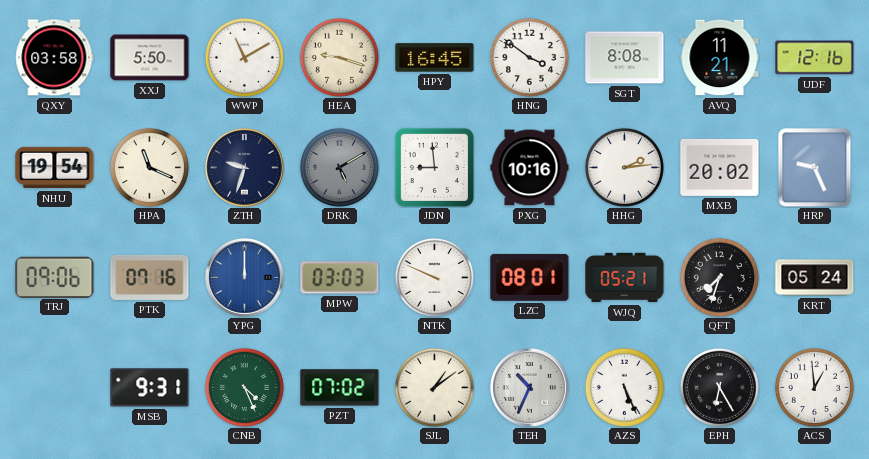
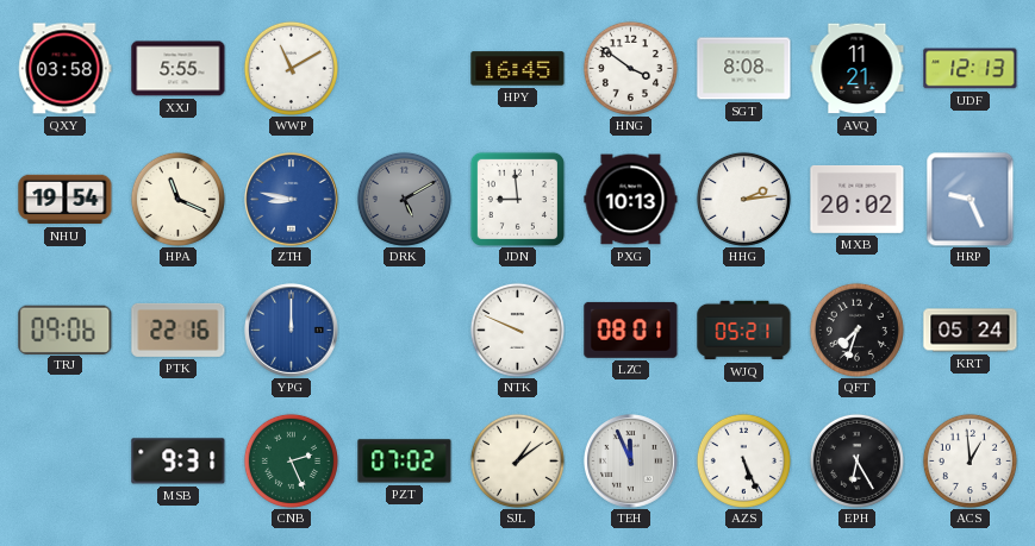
XXJ: 5:50 -> 5:55
HEA: 9:18 -> none
UDF: 12:16 -> 12:13
ZTH: 9:33 -> 8:47
ZTH dial: navy -> blue
PXG: 10:16 -> 10:13
PTK: 07:16 -> 22:16
MPW: 03:03 -> none
CNB: 4:26 -> 2:26
TEH: 10:34 -> 11:56
